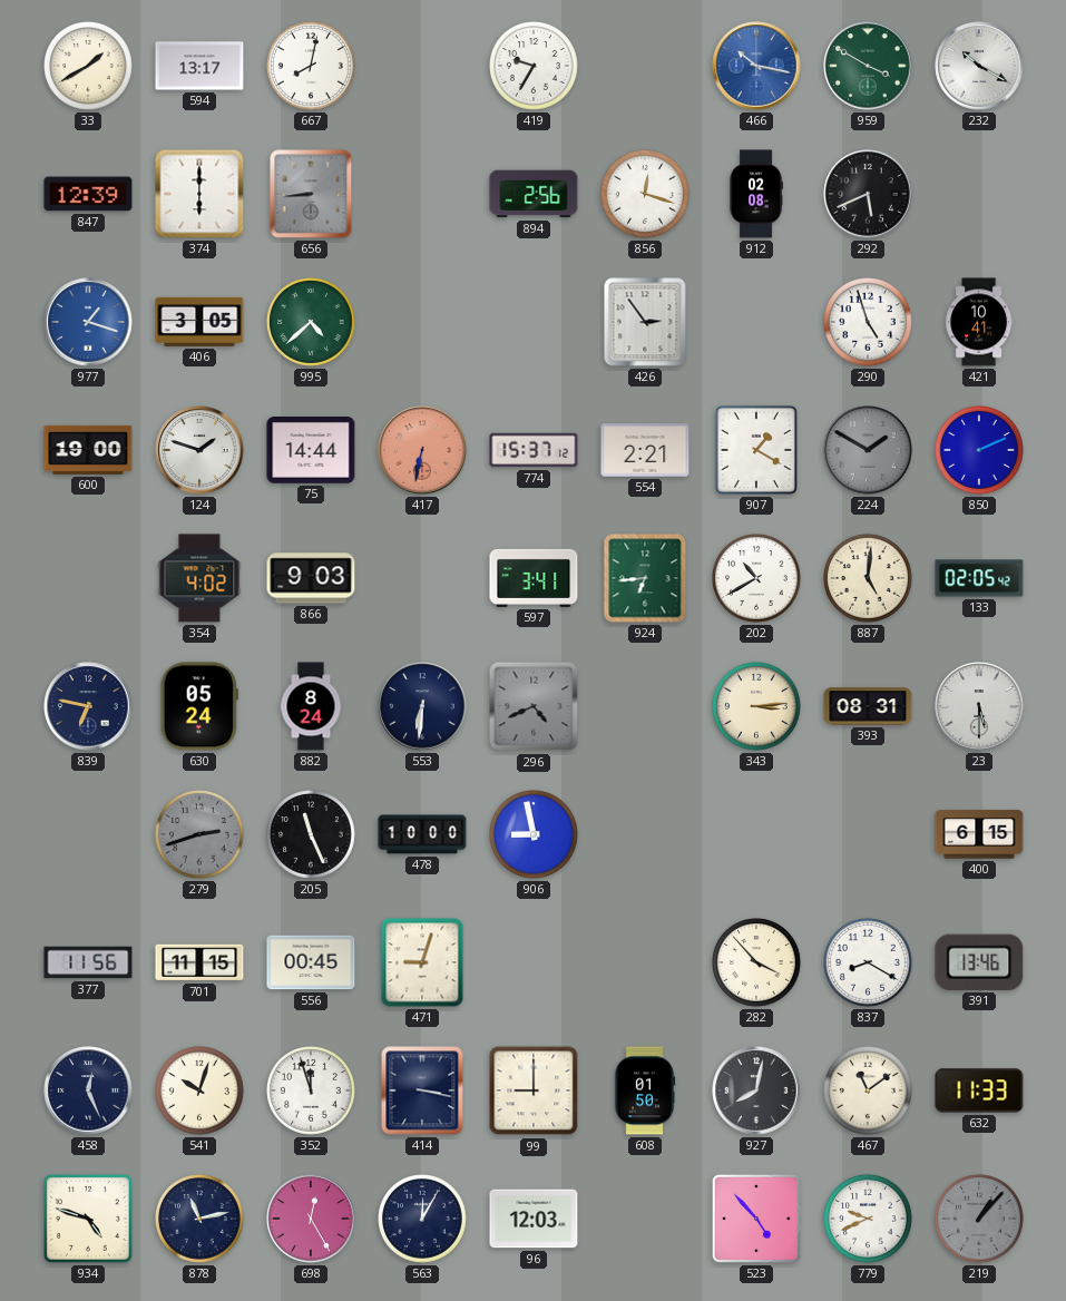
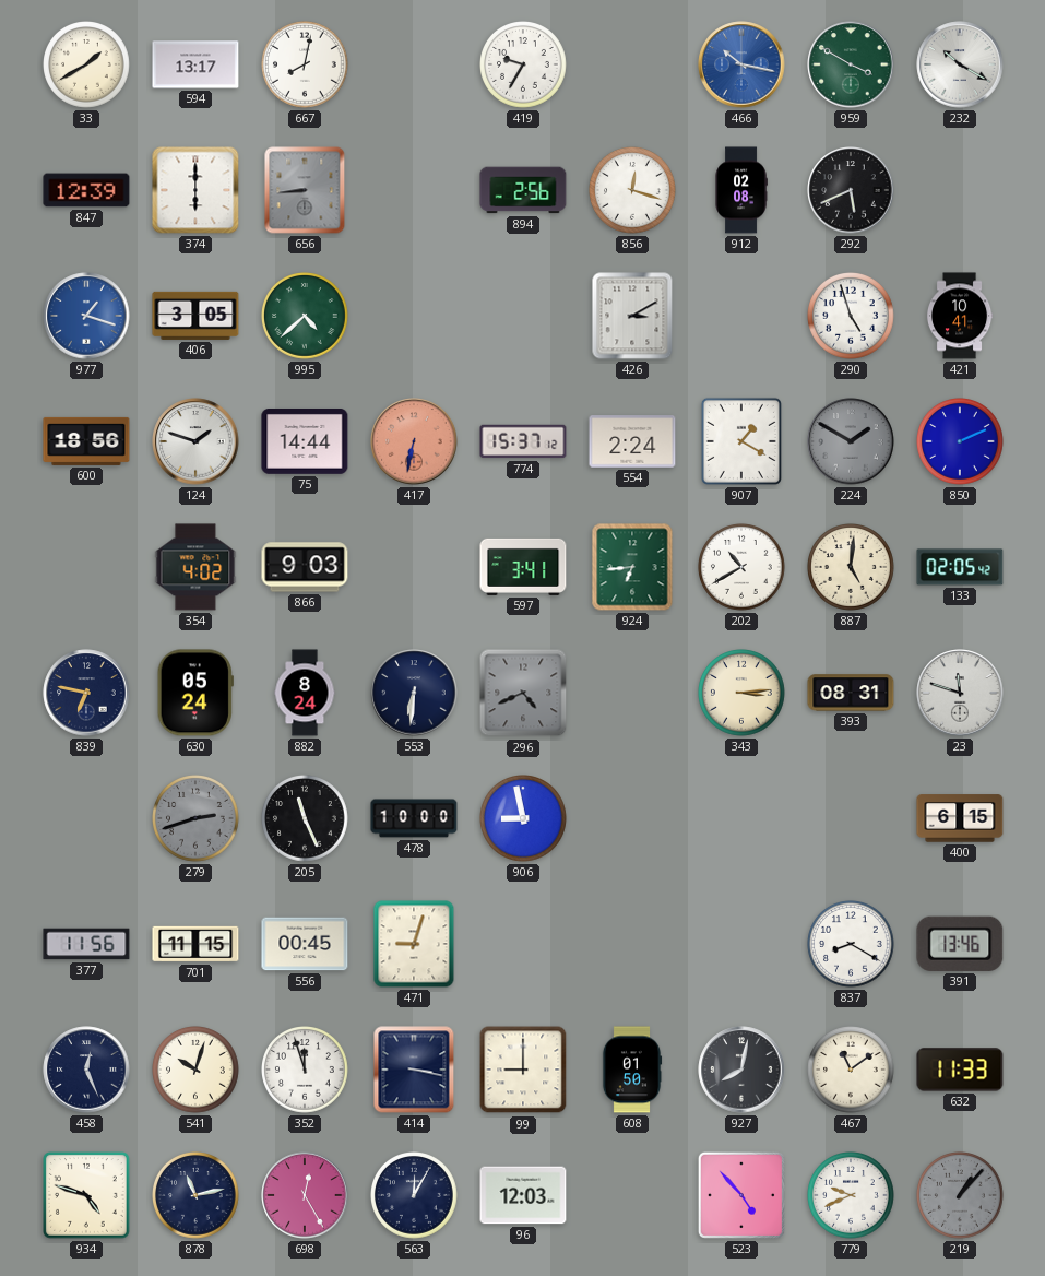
426: 2:54 -> 3:10
600: 19:00 -> 18:56
554: 2:21 -> 2:24
23: 5:30 -> 11:48
282: 3:53 -> none
